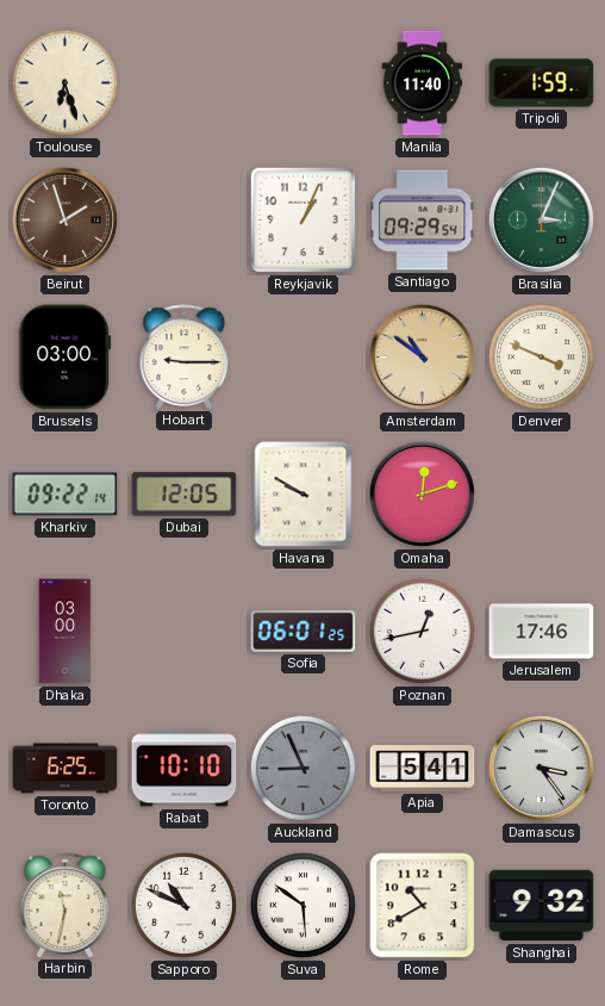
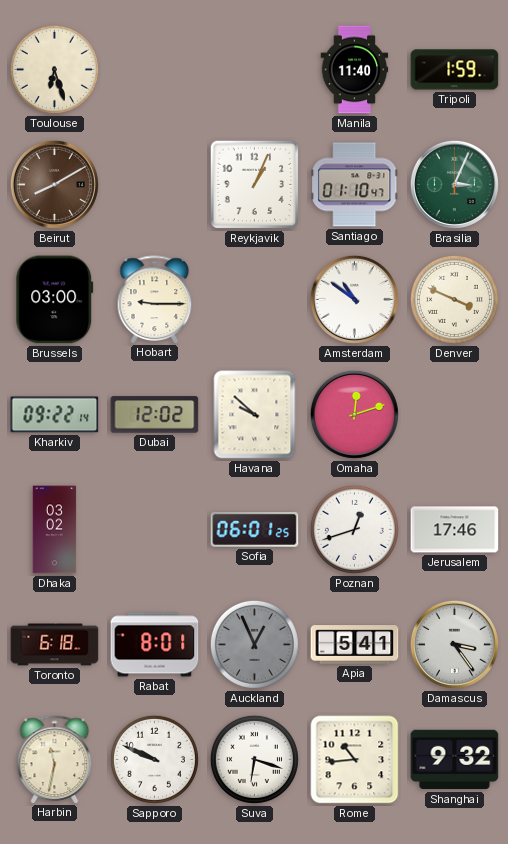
Beirut: 1:57 -> 8:10
Santiago: 09:29 -> 01:10
Amsterdam dial: champagne -> white
Dubai: 12:05 -> 12:02
Havana: 9:50 -> 9:52
Dhaka: 03:00 -> 03:02
Poznan: 12:43 -> 12:42
Toronto: 6:25 -> 6:18
Rabat: 10:10 -> 8:01
Auckland: 8:56 -> 12:56
Sapporo: 10:49 -> 9:49
Suva: 5:51 -> 6:18
Rome: 10:40 -> 10:44
